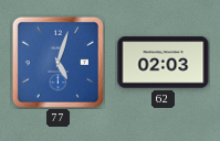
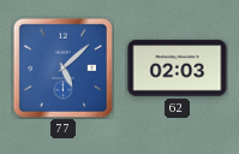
77: 5:03 -> 5:08
